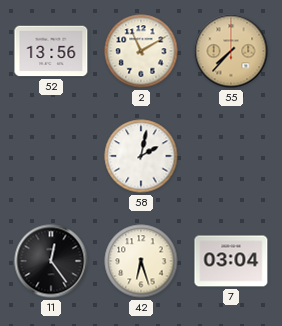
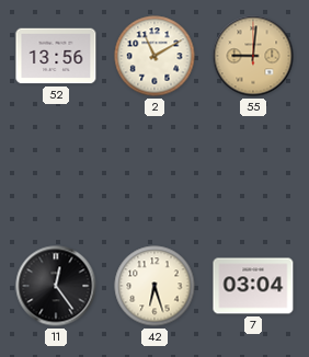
55: 7:37 -> 9:01
58: 2:02 -> none
